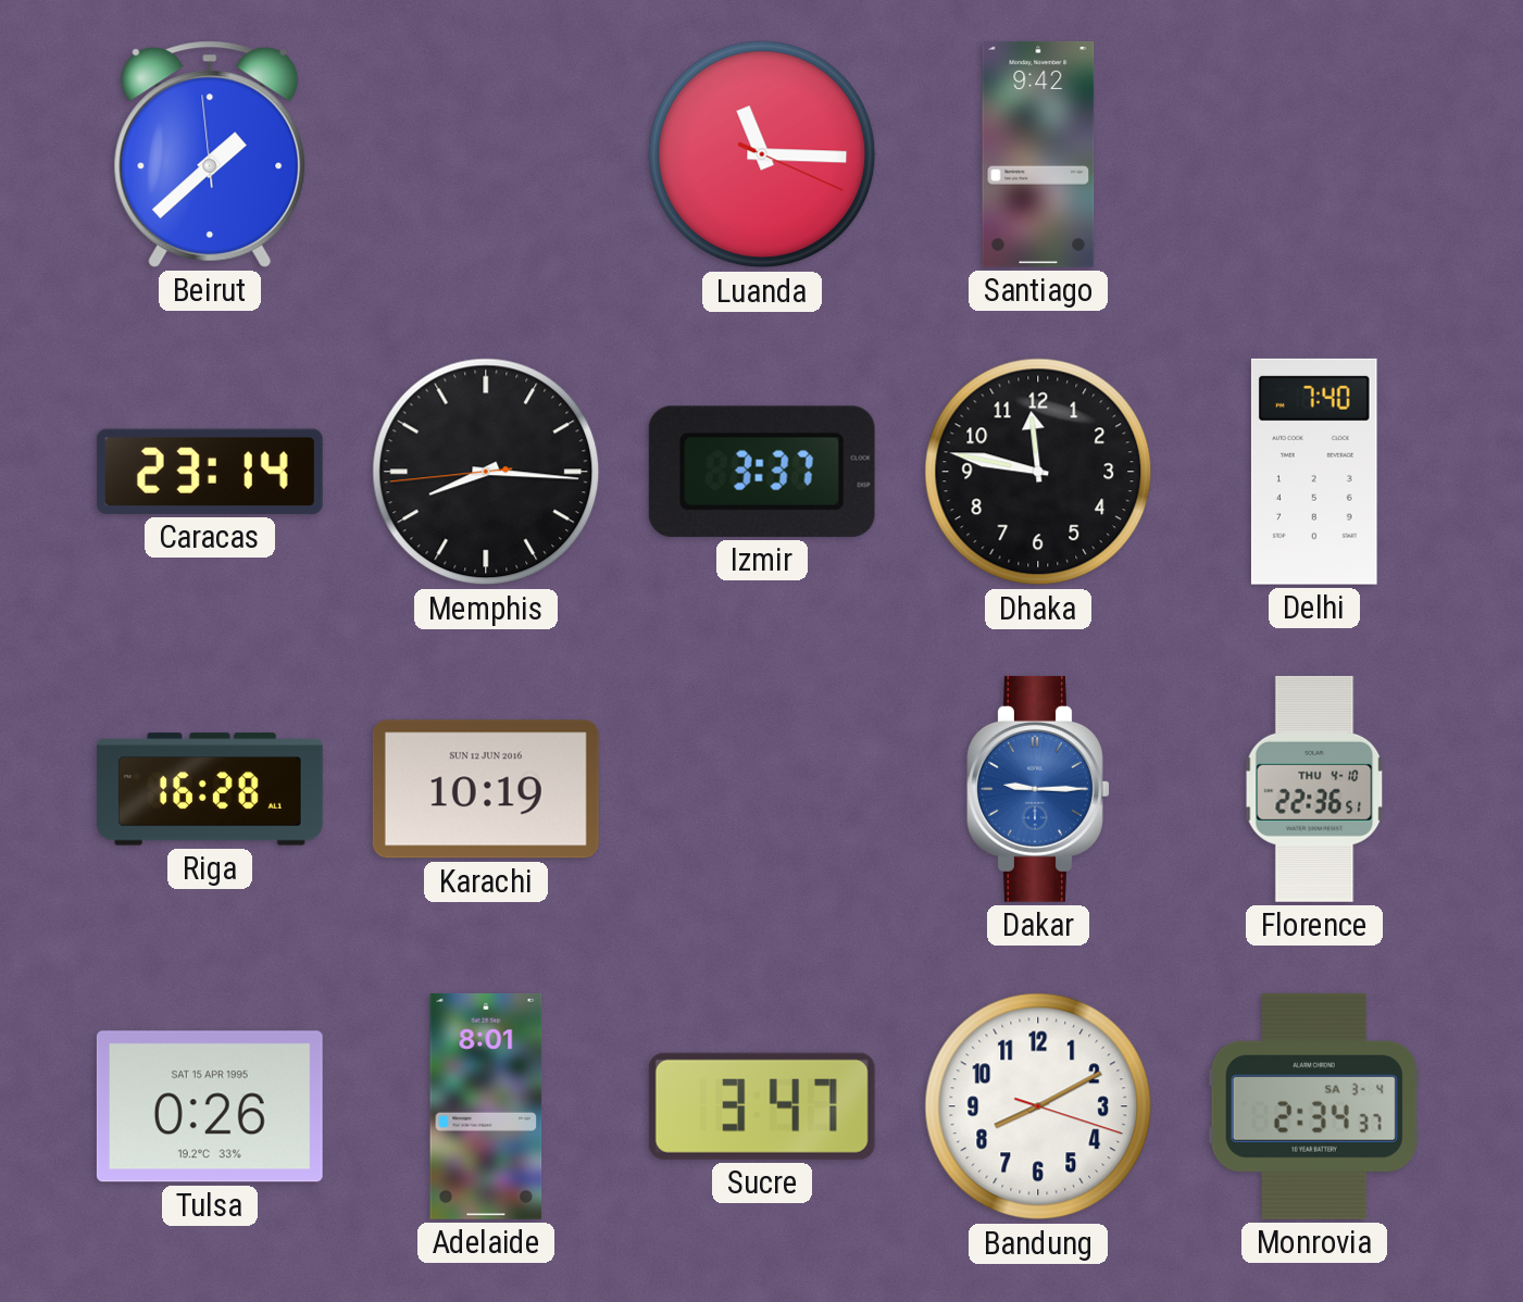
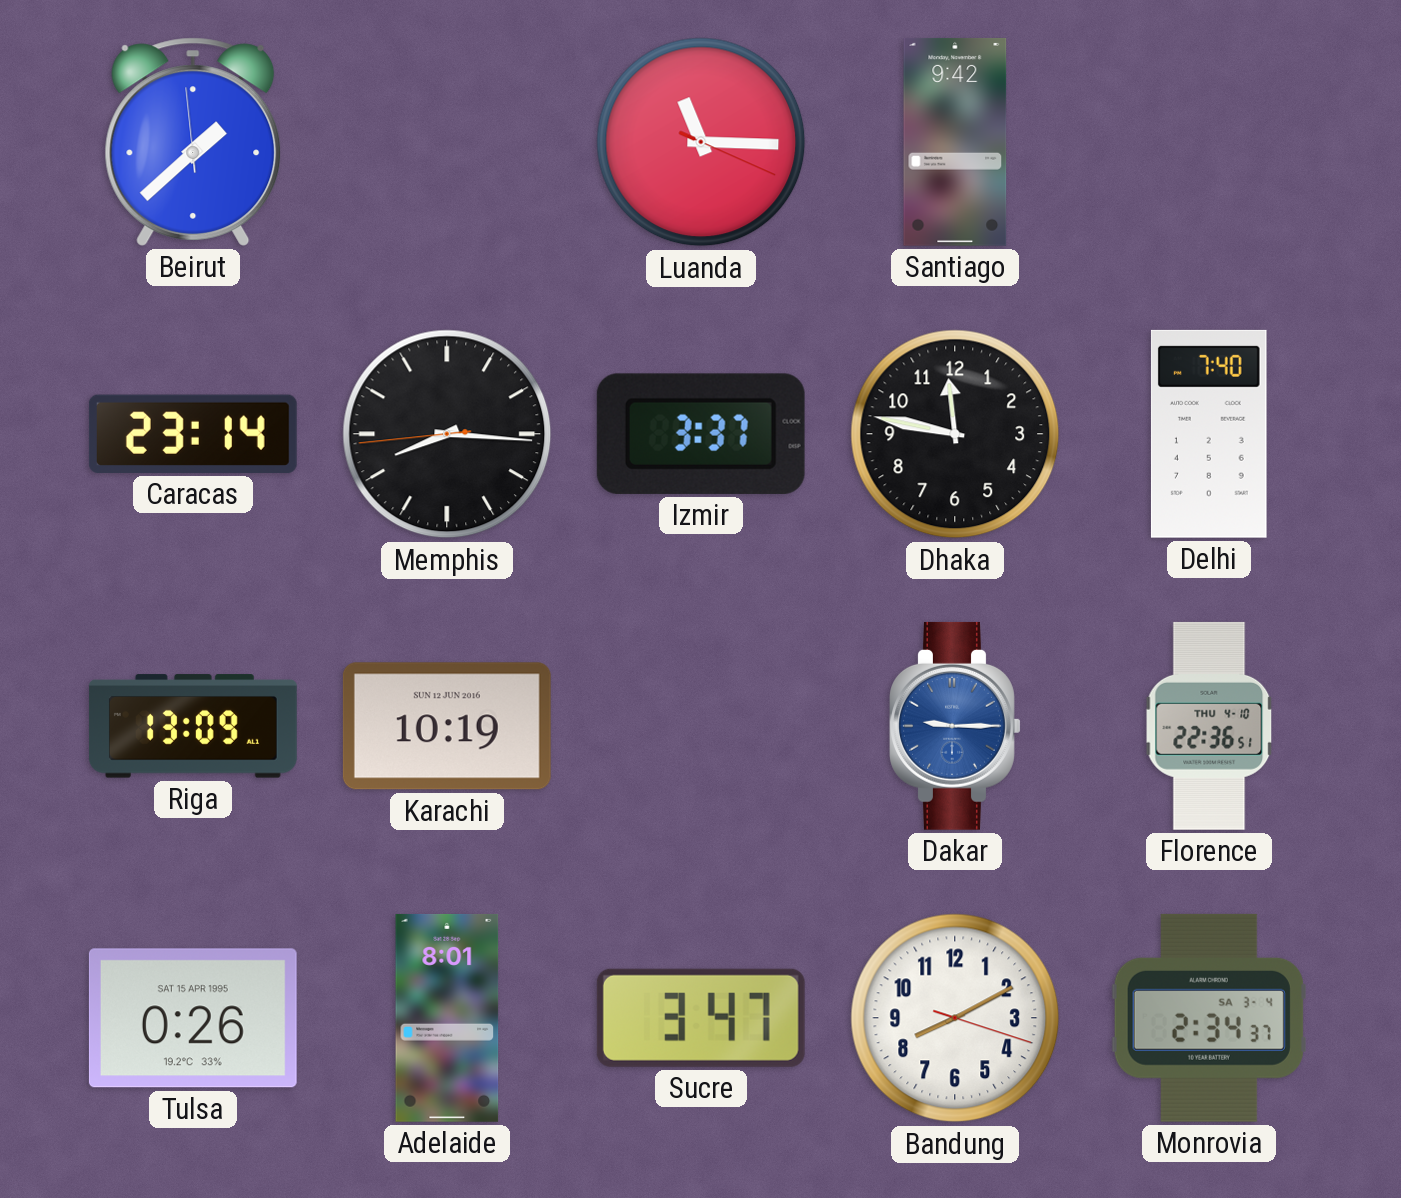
Riga: 16:28 -> 13:09
